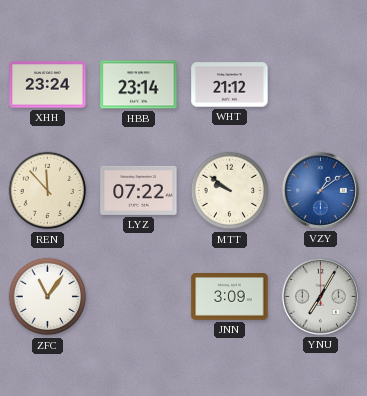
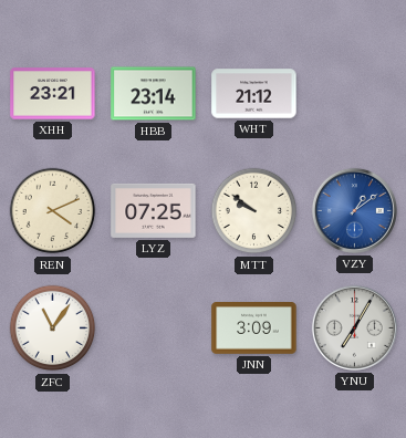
XHH: 23:24 -> 23:21
REN: 11:53 -> 4:11
LYZ: 07:22 -> 07:25
